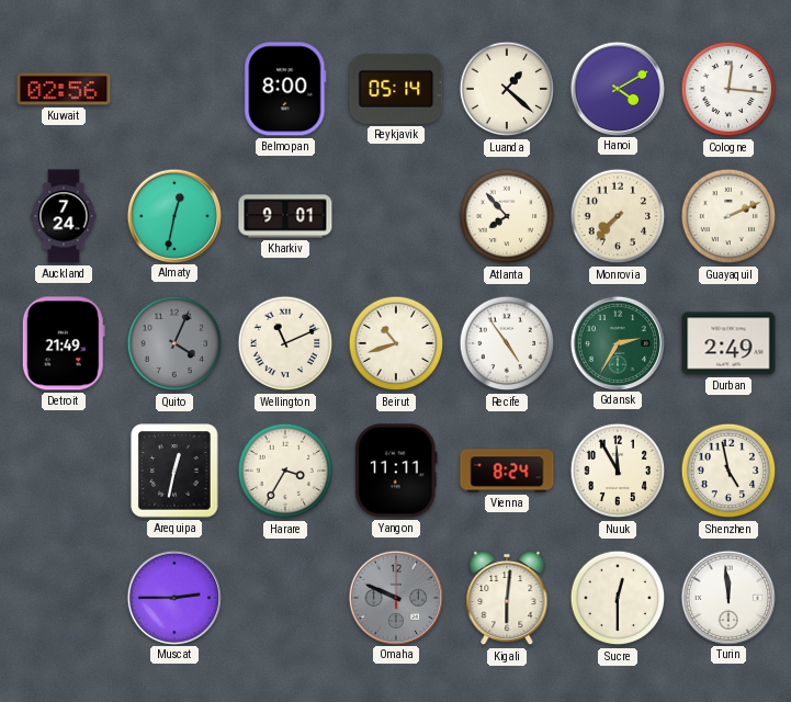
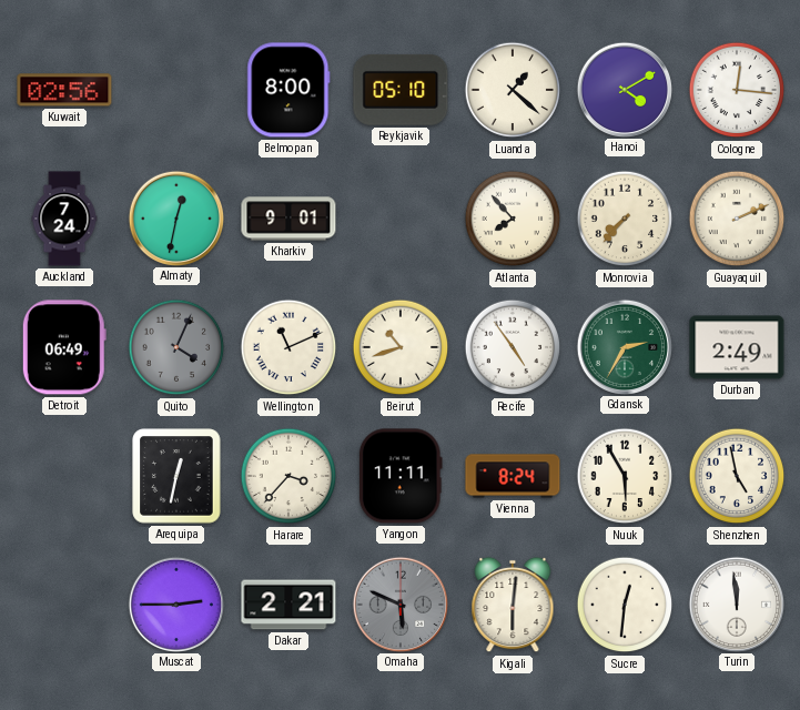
Reykjavik: 05:14 -> 05:10
Detroit: 21:49 -> 06:49
Harare: 3:35 -> 3:37
Nuuk: 11:55 -> 5:55
Dakar: none -> 2:21
Omaha: 9:49 -> 5:49
Sucre: 12:30 -> 12:31
